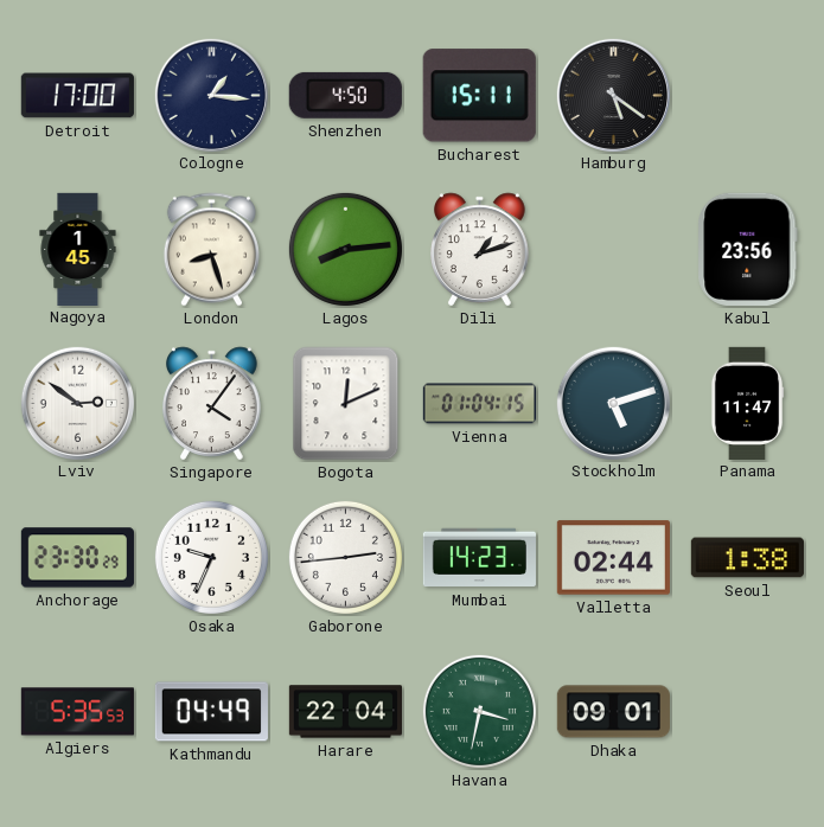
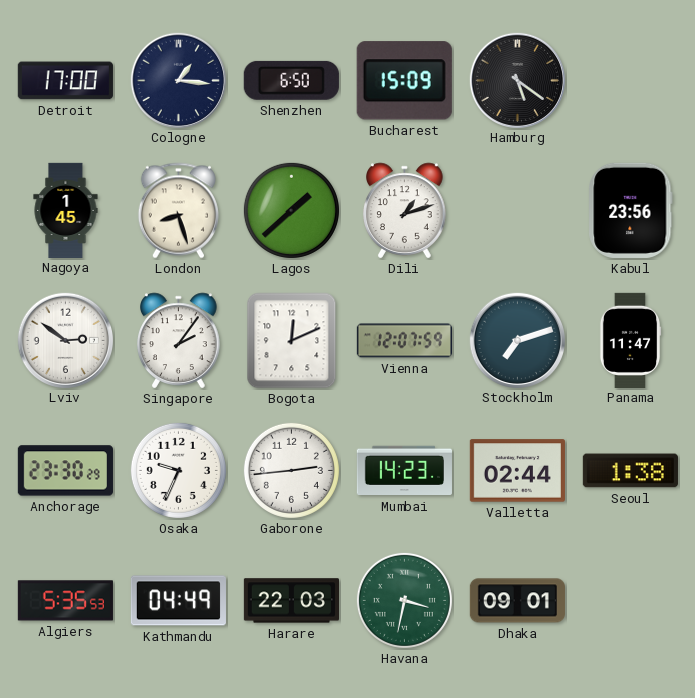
Shenzhen: 4:50 -> 6:50
Bucharest: 15:11 -> 15:09
Lagos: 8:14 -> 1:38
Singapore: 4:06 -> 2:06
Vienna: 01:04 -> 12:07
Stockholm: 5:12 -> 7:12
Harare: 22:04 -> 22:03
